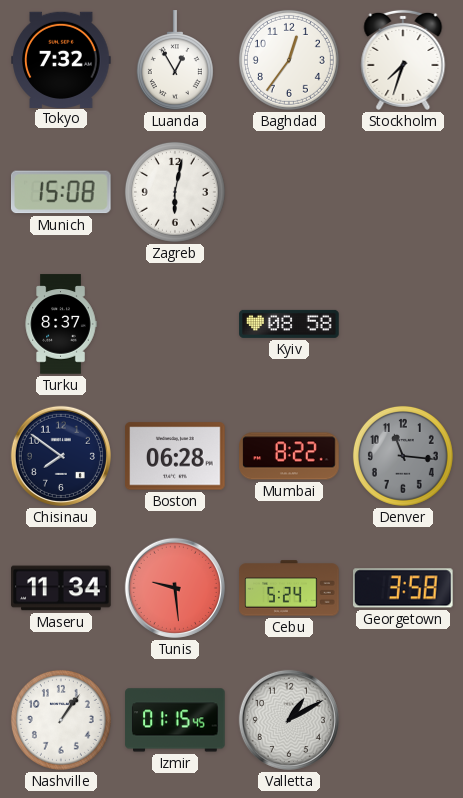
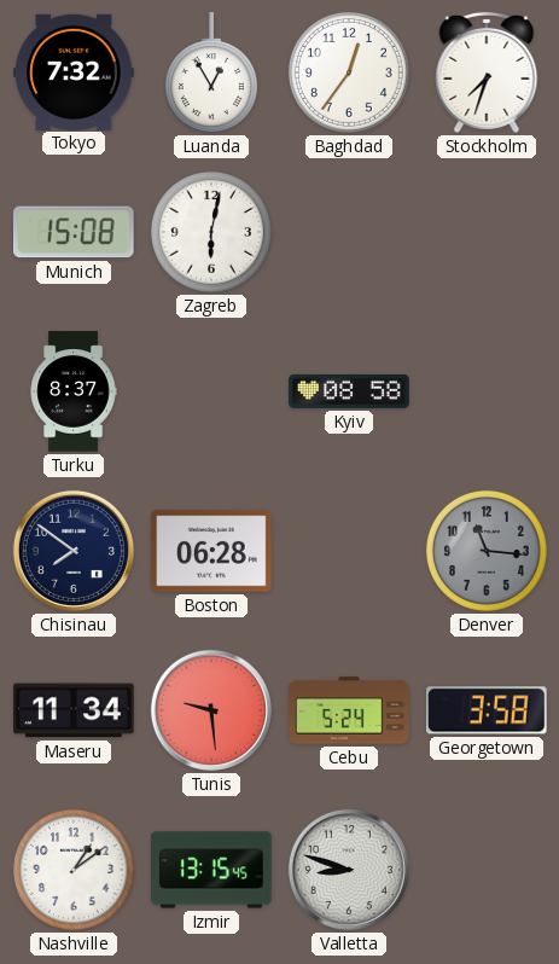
Mumbai: 8:22 -> none
Nashville: 1:06 -> 1:09
Izmir: 01:15 -> 13:15
Valletta: 1:10 -> 8:48
